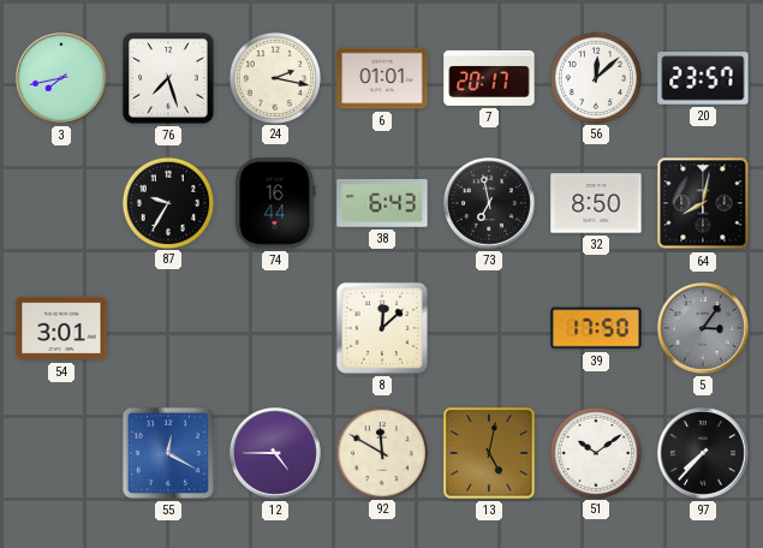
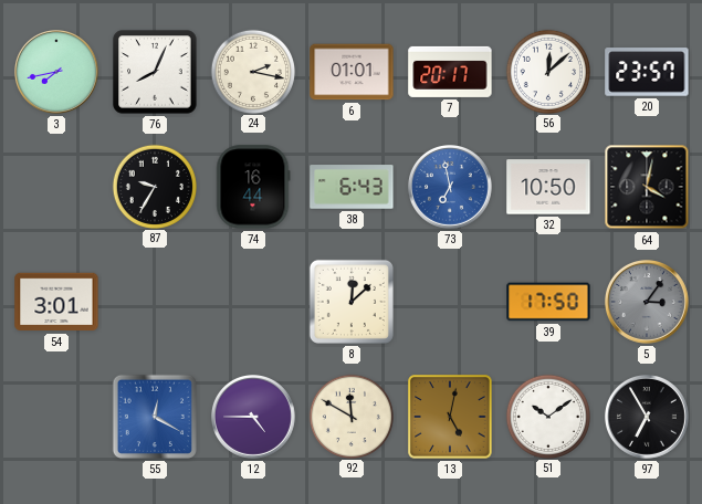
76: 7:27 -> 8:04
73 dial: black -> blue
32: 8:50 -> 10:50
64: 8:02 -> 4:02
97: 7:37 -> 6:55
